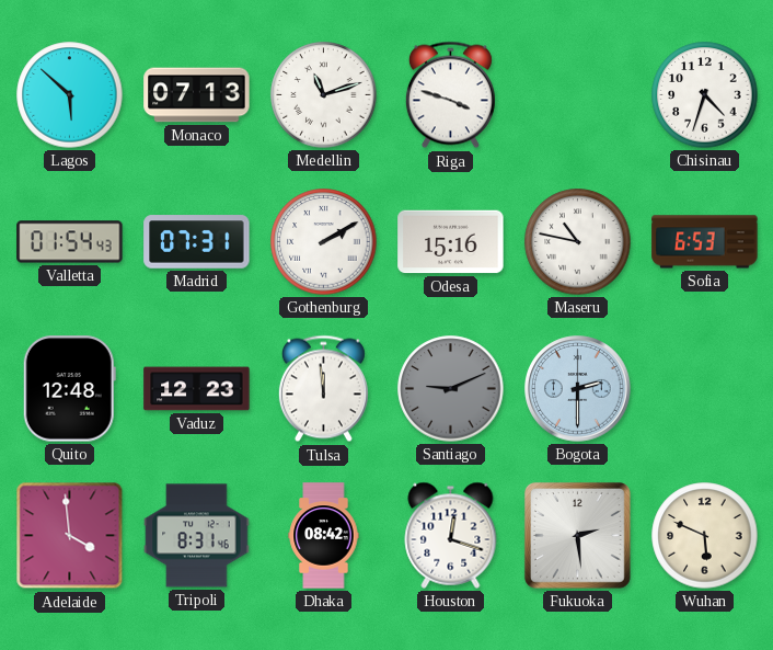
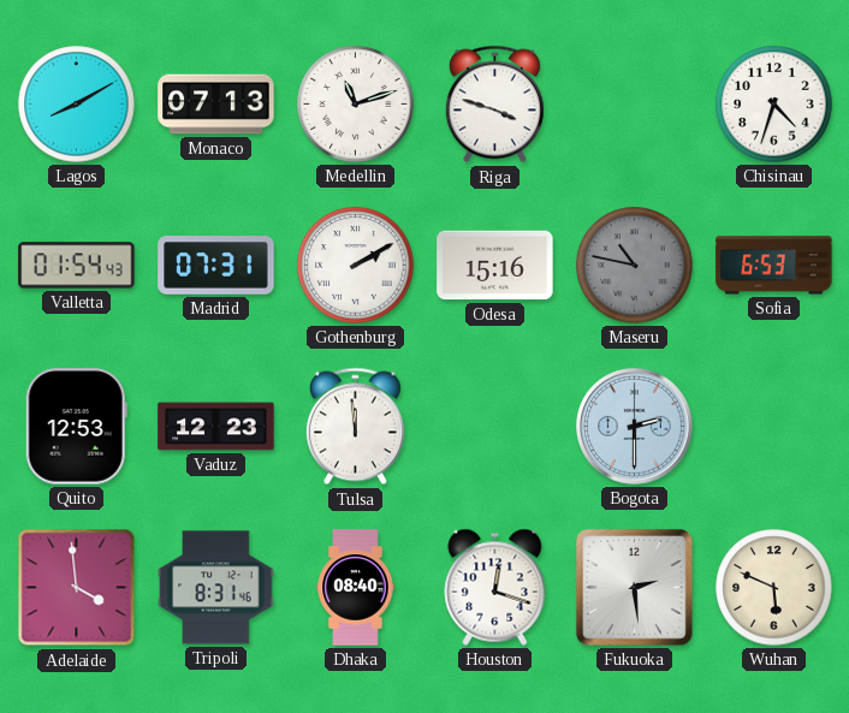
Lagos: 5:52 -> 8:10
Maseru dial: white -> grey
Quito: 12:48 -> 12:53
Santiago: 9:11 -> none
Dhaka: 08:42 -> 08:40
